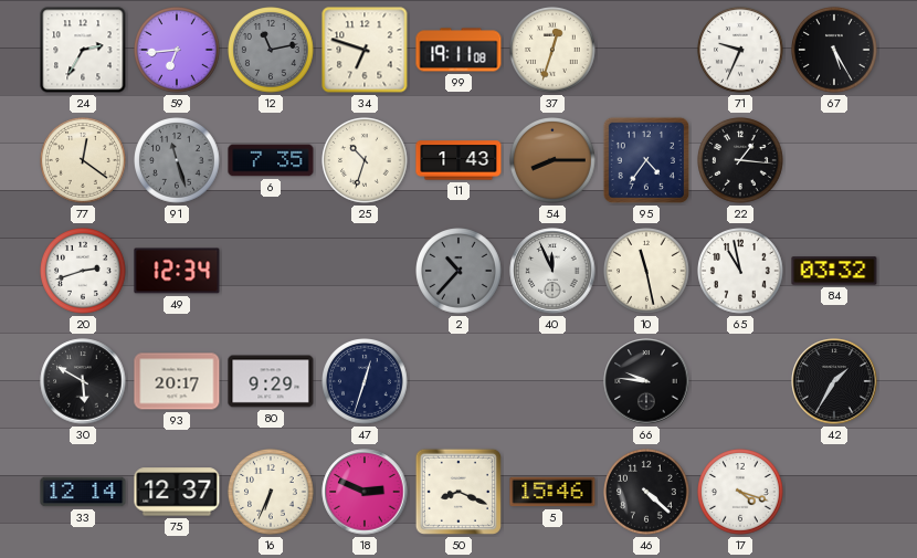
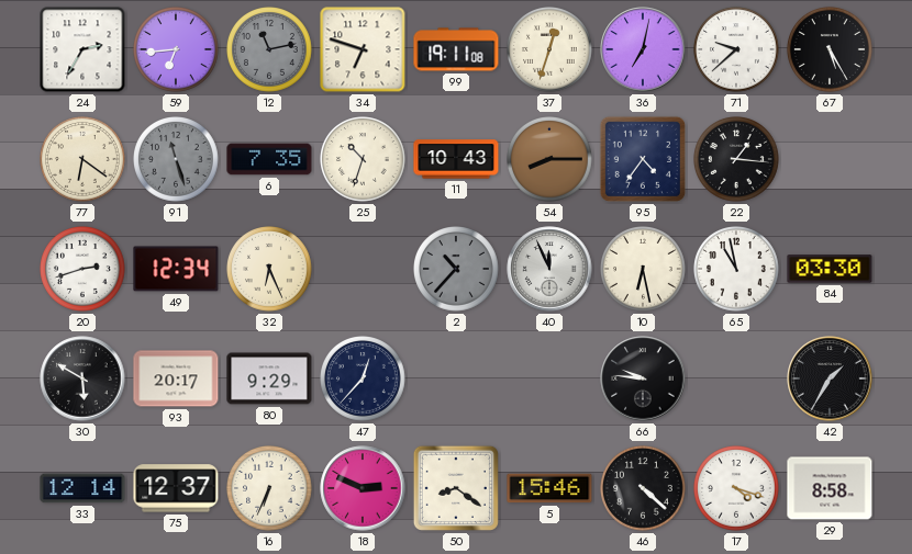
36: none -> 7:02
71: 9:34 -> 9:38
77: 12:21 -> 6:21
11: 1:43 -> 10:43
32: none -> 6:26
10: 11:28 -> 6:28
84: 03:32 -> 03:30
47: 12:33 -> 12:37
50: 8:19 -> 8:21
29: none -> 8:58
